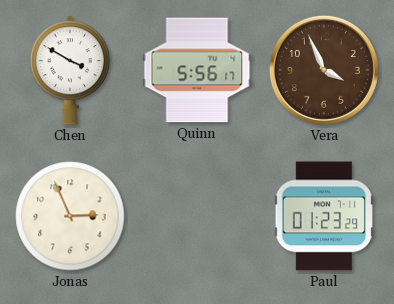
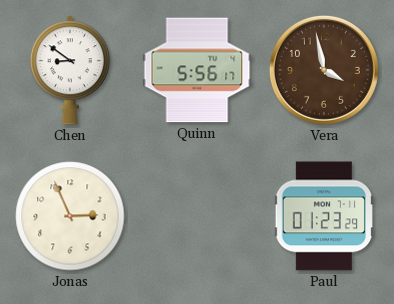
Chen: 3:50 -> 8:51
Vera: 3:56 -> 3:58
